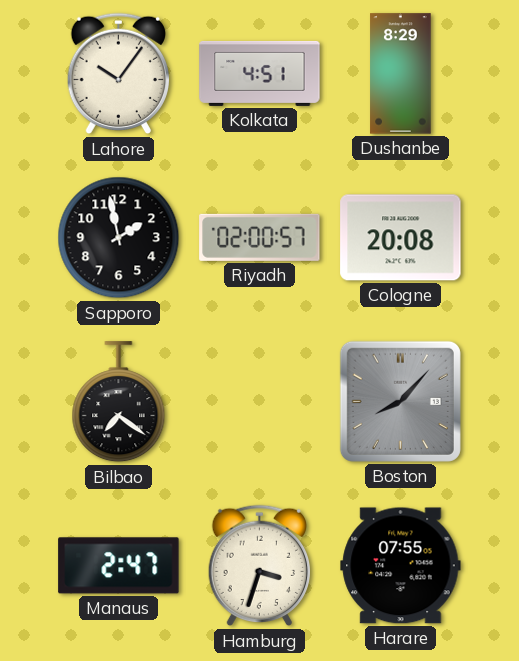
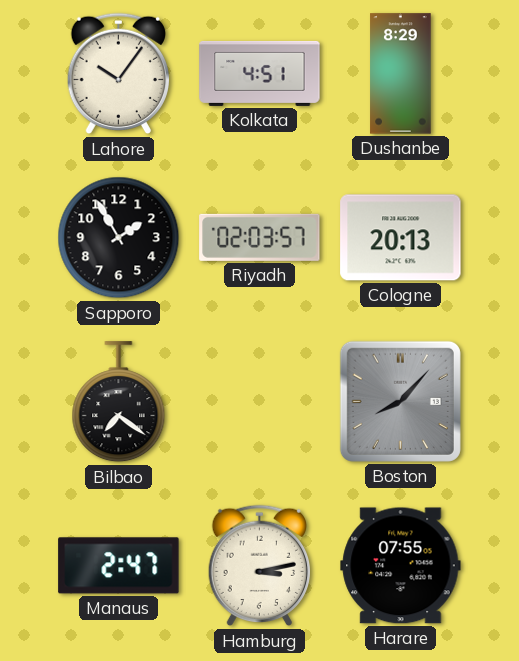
Sapporo: 1:58 -> 1:55
Riyadh: 02:00 -> 02:03
Cologne: 20:08 -> 20:13
Hamburg: 3:33 -> 3:13
